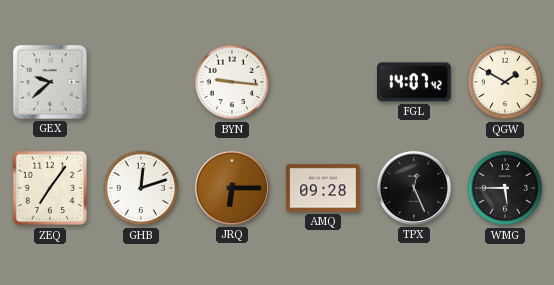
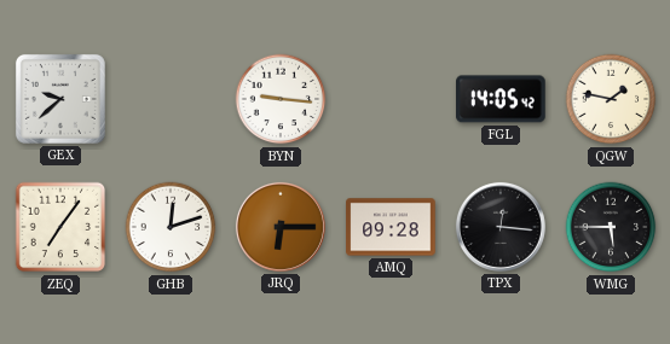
FGL: 14:07 -> 14:05
QGW: 1:50 -> 1:47
TPX: 12:26 -> 12:16
